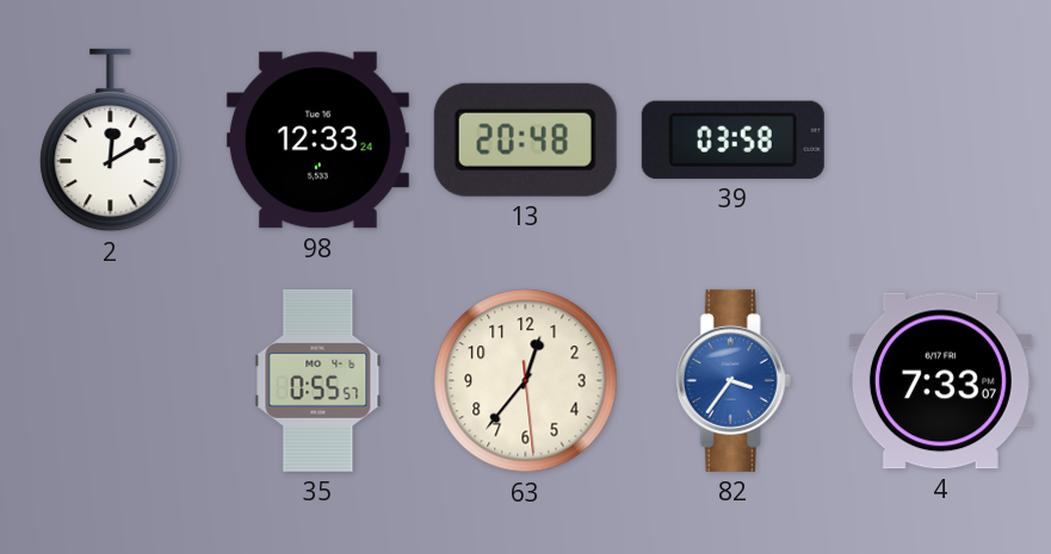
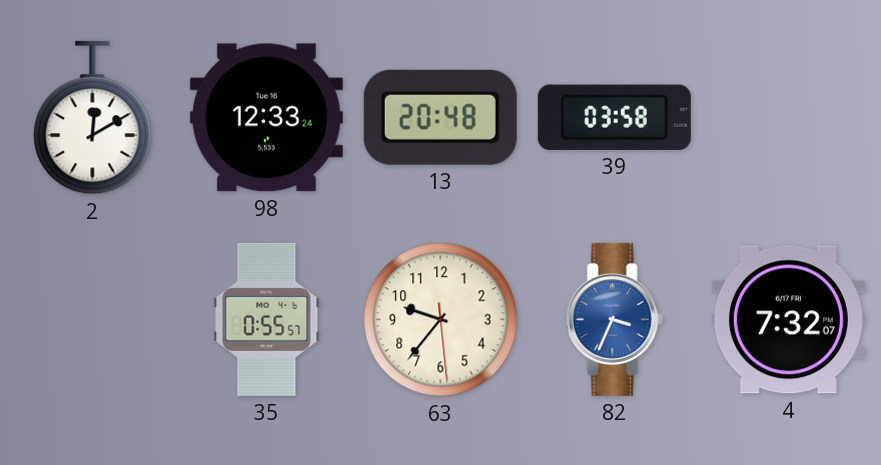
63: 12:36 -> 9:36
82: 3:36 -> 3:34
4: 7:33 -> 7:32
